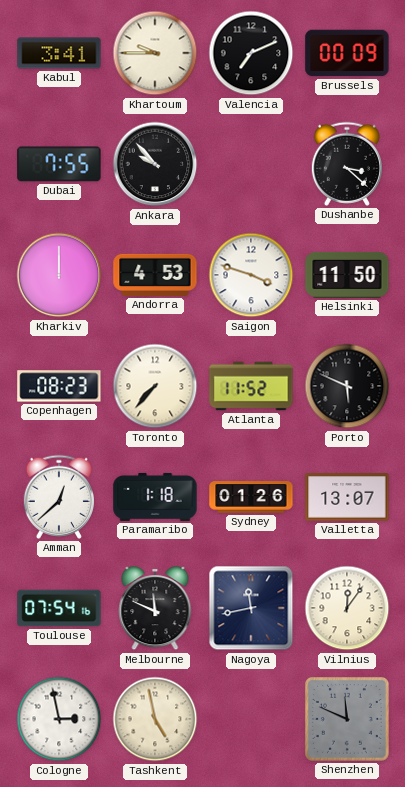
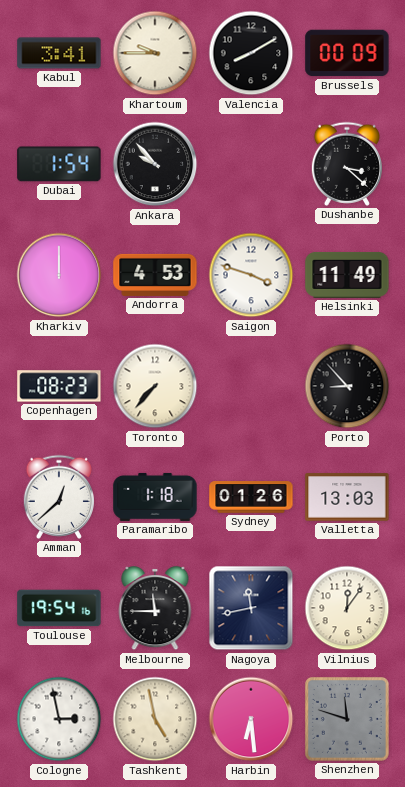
Valencia: 7:11 -> 8:10
Dubai: 7:55 -> 1:54
Helsinki: 11:50 -> 11:49
Atlanta: 11:52 -> none
Porto: 5:49 -> 8:53
Valletta: 13:07 -> 13:03
Toulouse: 07:54 -> 19:54
Melbourne: 11:49 -> 11:45
Harbin: none -> 6:29
Shenzhen: 11:49 -> 11:48
